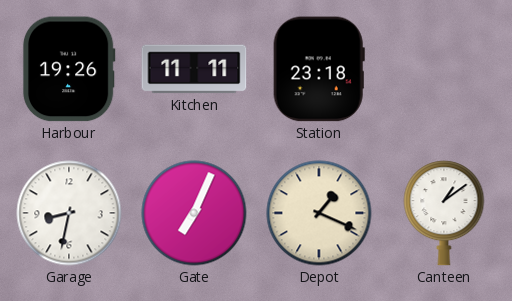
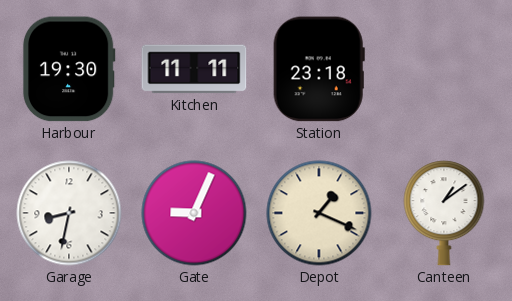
Harbour: 19:26 -> 19:30
Gate: 7:04 -> 9:04
